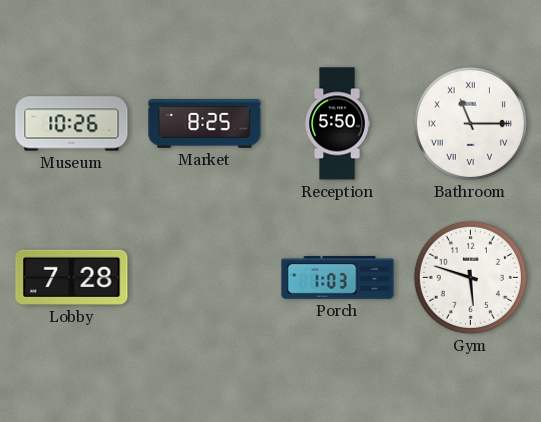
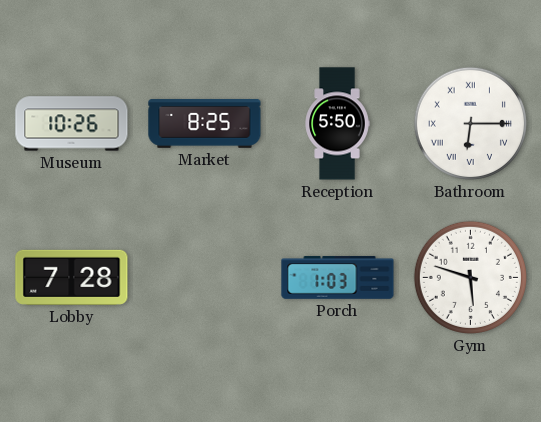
Bathroom: 11:15 -> 6:15
